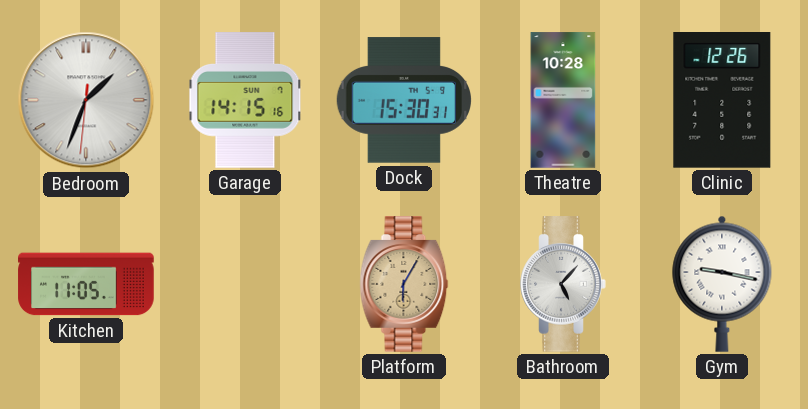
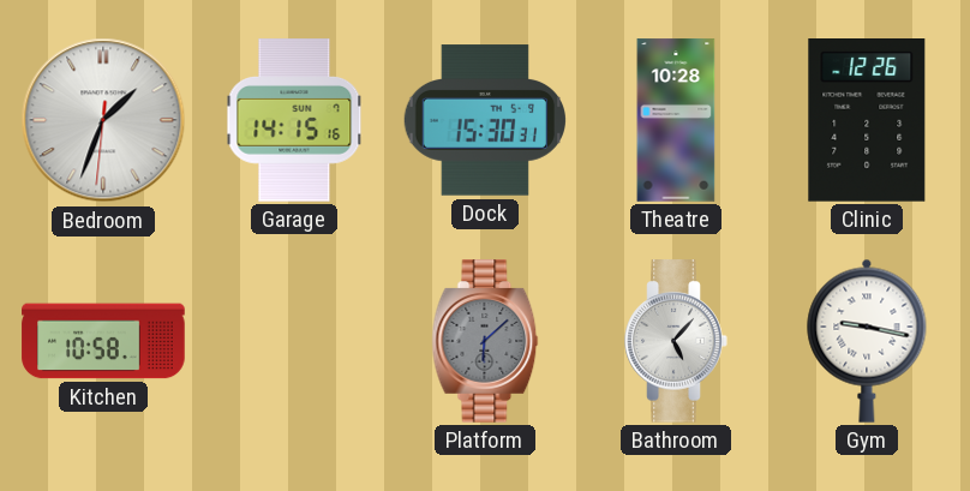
Kitchen: 11:05 -> 10:58
Platform: 6:05 -> 6:08
Platform dial: champagne -> grey
